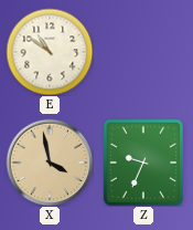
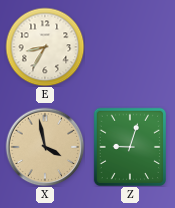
E: 10:51 -> 8:35
Z: 9:34 -> 9:03
